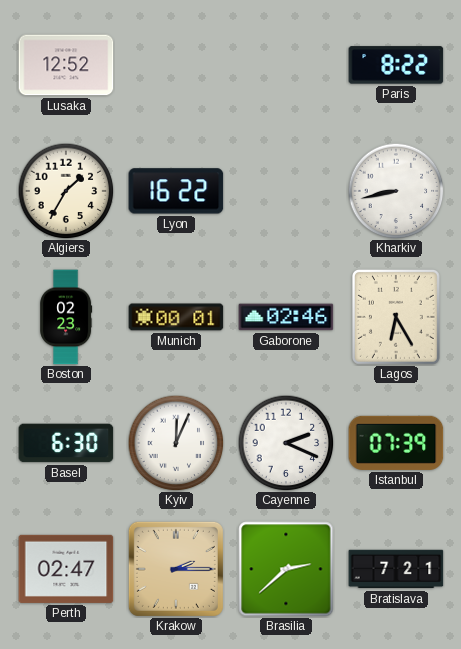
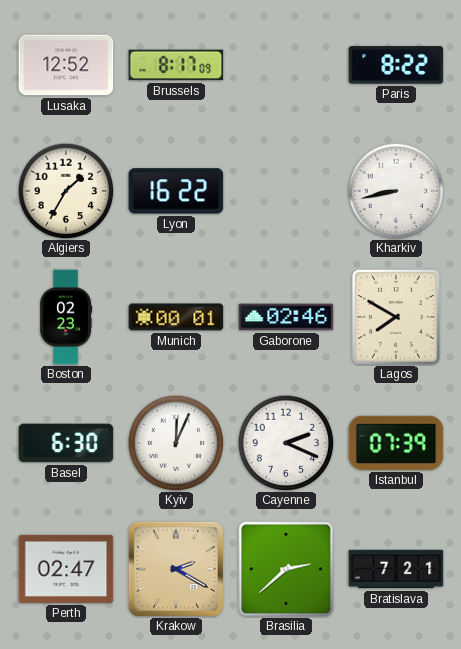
Brussels: none -> 8:17
Lagos: 6:25 -> 7:50
Krakow: 2:15 -> 2:20
